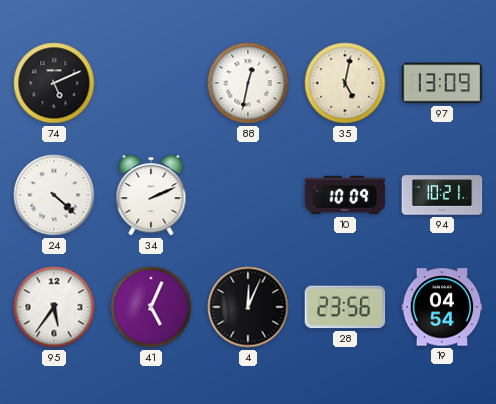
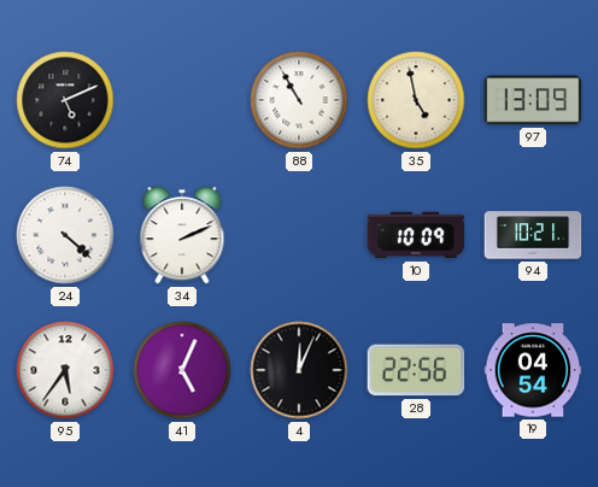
88: 12:32 -> 10:55
35: 5:02 -> 4:58
28: 23:56 -> 22:56
